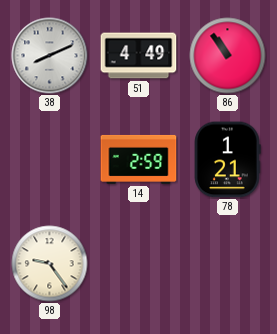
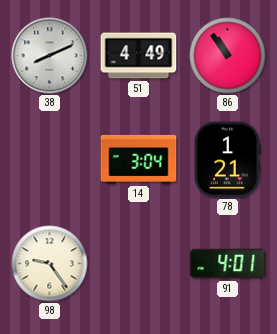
14: 2:59 -> 3:04
91: none -> 4:01
